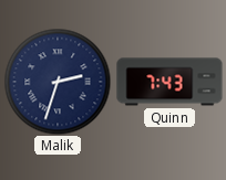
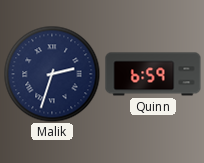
Quinn: 7:43 -> 6:59
